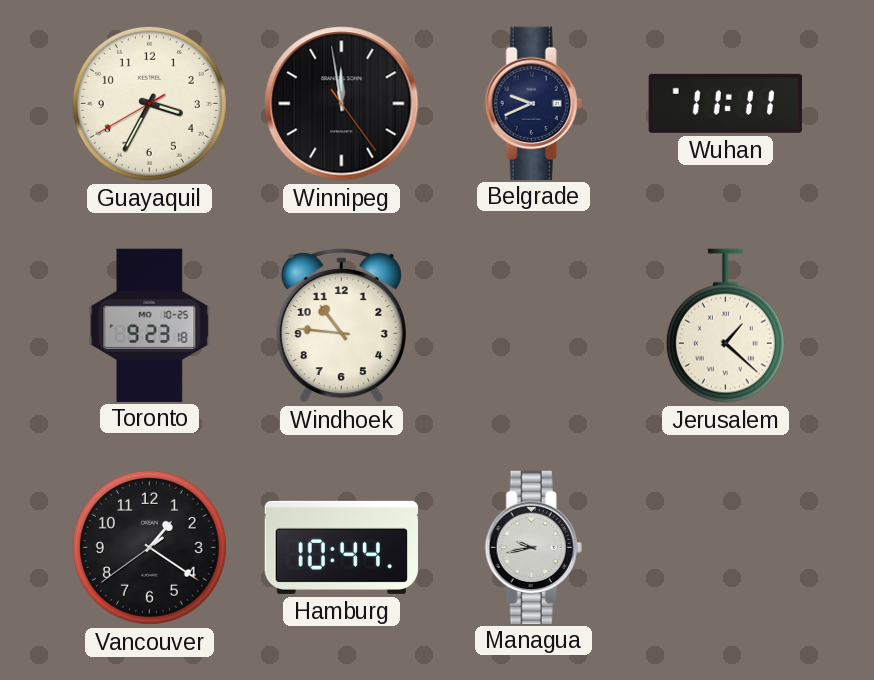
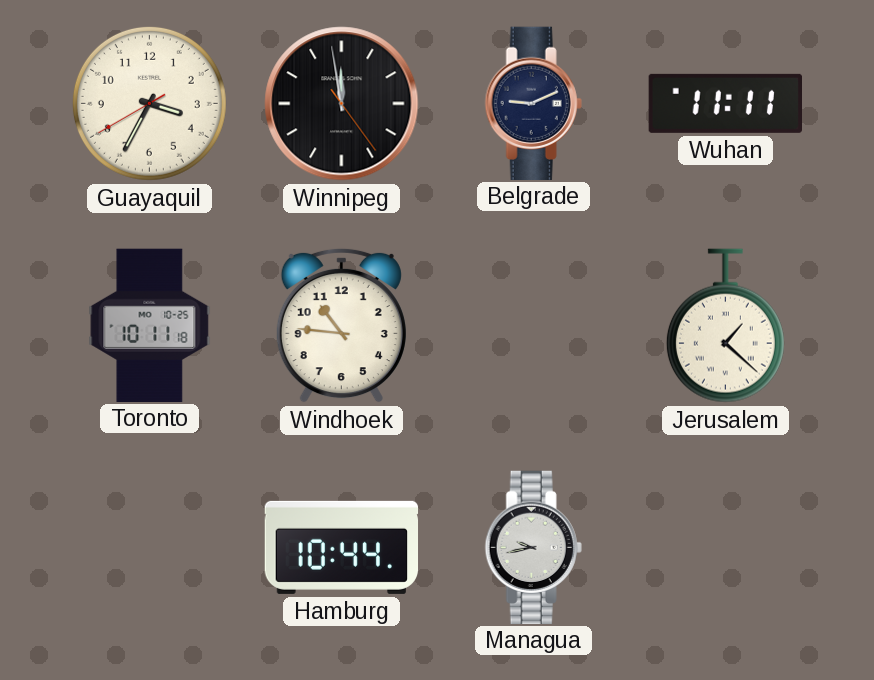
Belgrade: 9:41 -> 9:11
Toronto: 9:23 -> 10:11
Vancouver: 1:20 -> none
